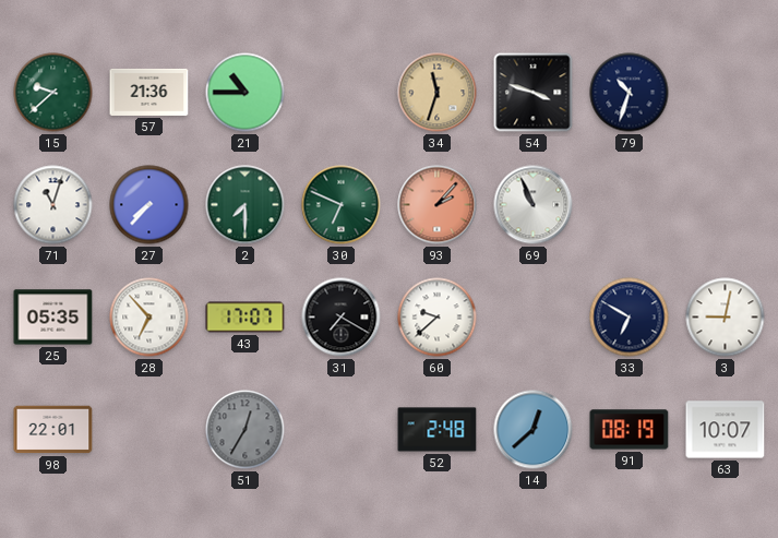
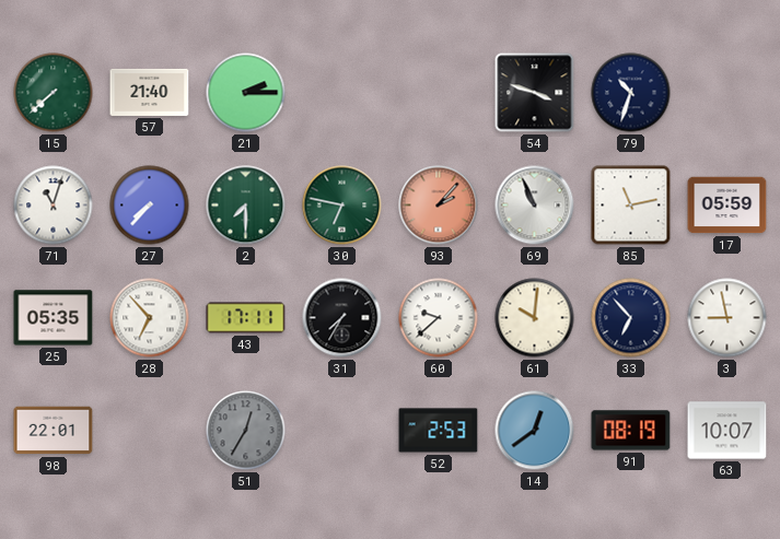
15: 9:38 -> 7:38
57: 21:36 -> 21:40
21: 10:45 -> 2:15
34: 11:33 -> none
30: 6:49 -> 6:47
85: none -> 11:13
17: none -> 05:59
43: 17:07 -> 17:11
31: 7:20 -> 7:35
61: none -> 10:01
33: 6:50 -> 6:53
3: 9:02 -> 8:58
52: 2:48 -> 2:53
14: 12:38 -> 12:39
